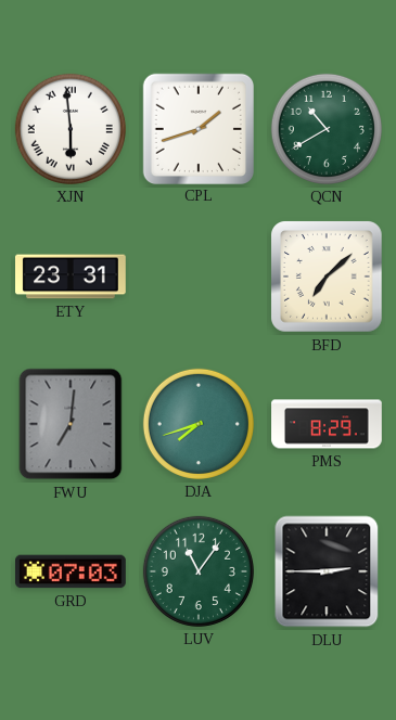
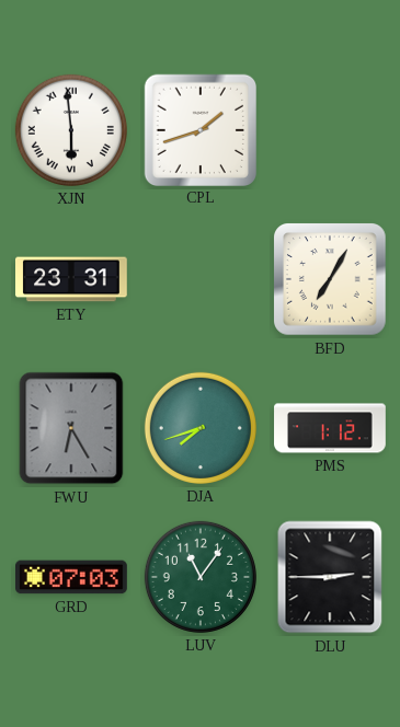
QCN: 10:40 -> none
BFD: 7:08 -> 7:05
FWU: 7:01 -> 6:25
PMS: 8:29 -> 1:12
